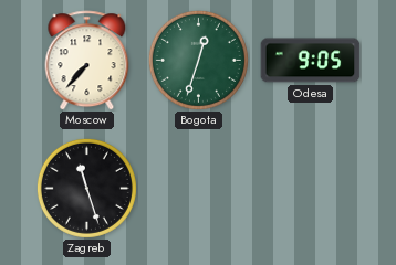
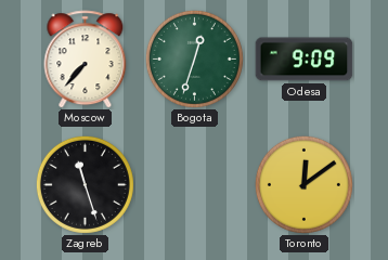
Odesa: 9:05 -> 9:09
Toronto: none -> 12:09
